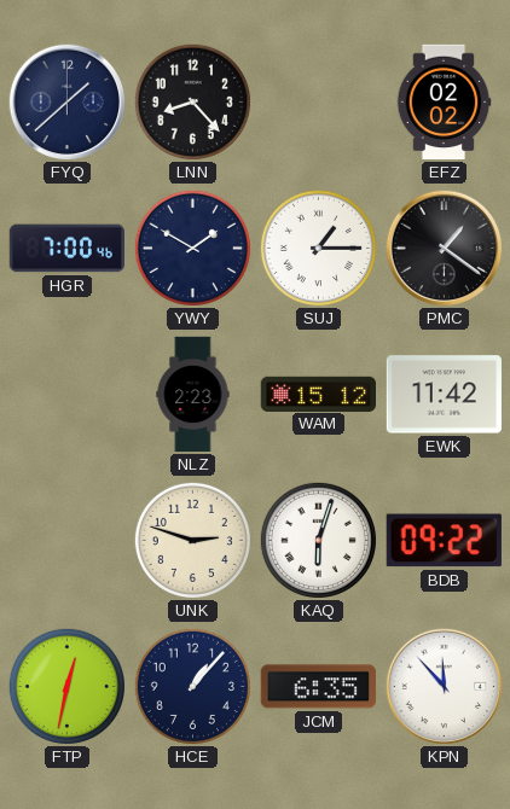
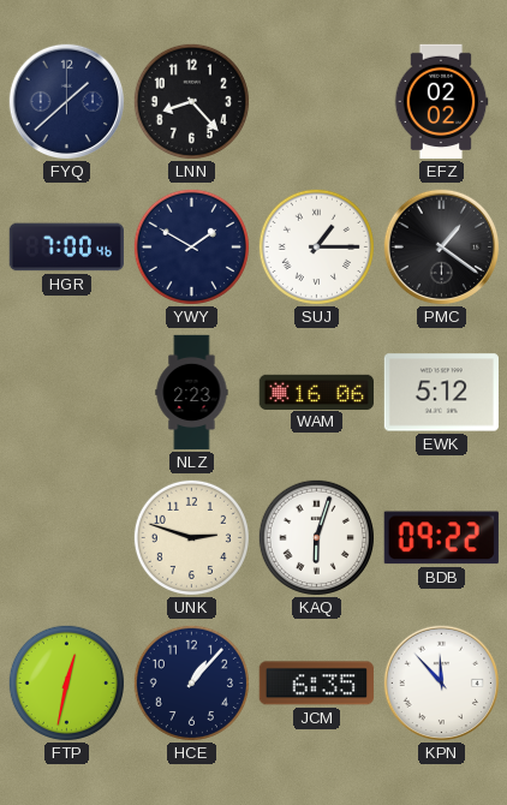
WAM: 15:12 -> 16:06
EWK: 11:42 -> 5:12
